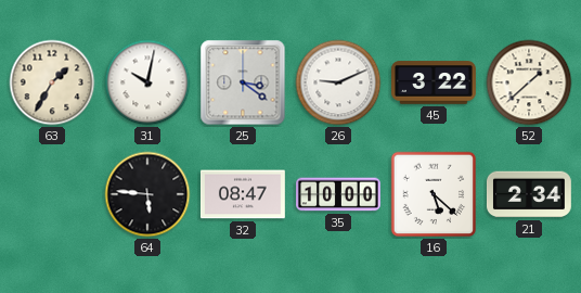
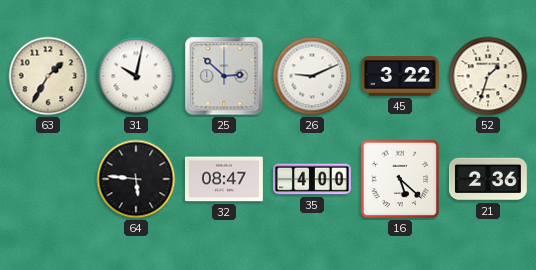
25: 3:21 -> 2:52
52: 1:38 -> 1:33
35: 10:00 -> 4:00
21: 2:34 -> 2:36
